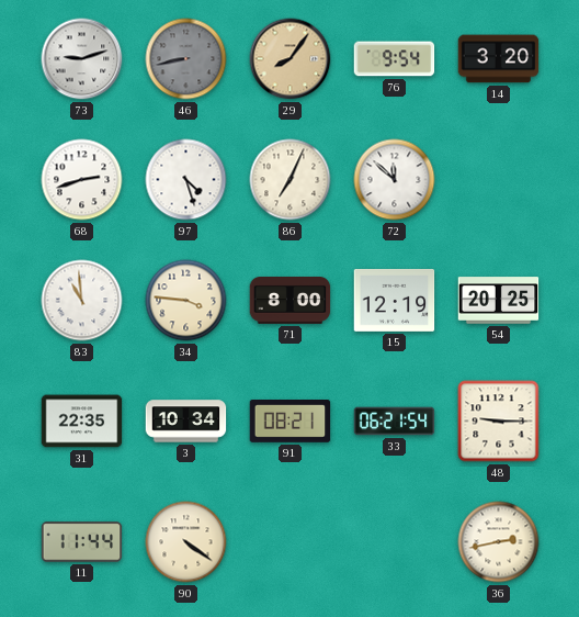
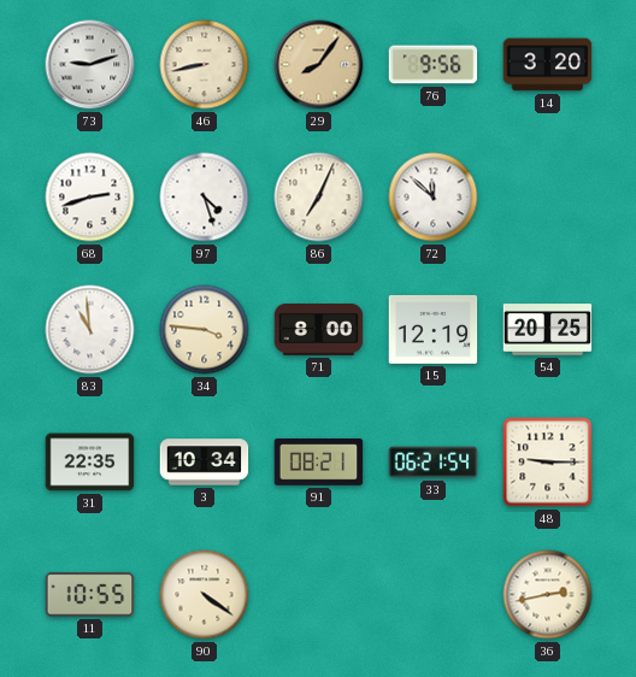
46 dial: grey -> cream
76: 9:54 -> 9:56
11: 11:44 -> 10:55
